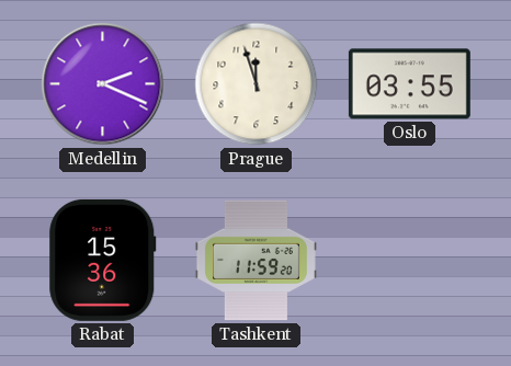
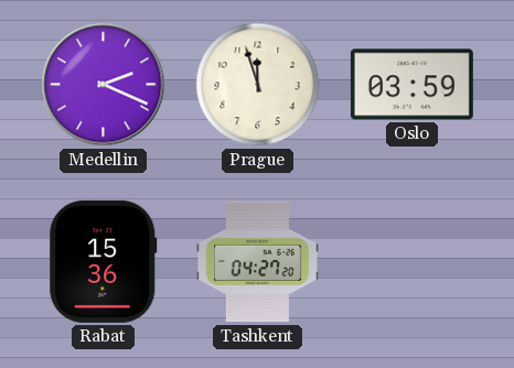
Oslo: 03:55 -> 03:59
Tashkent: 11:59 -> 04:27
